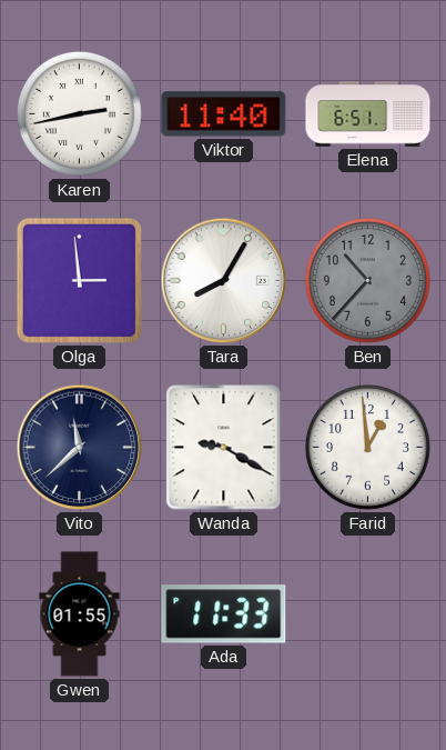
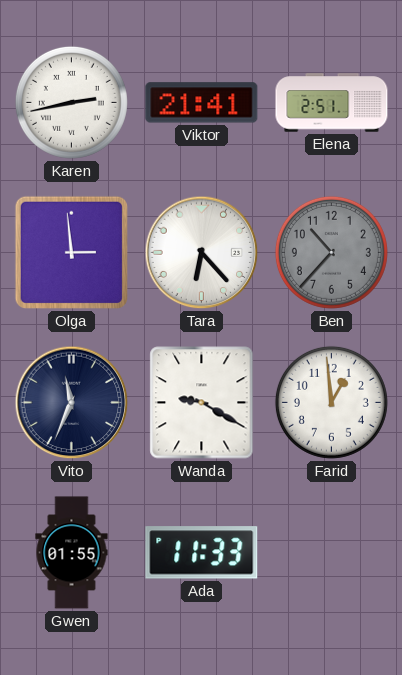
Viktor: 11:40 -> 21:41
Elena: 6:51 -> 2:51
Tara: 8:05 -> 6:23
Vito: 11:38 -> 11:34
